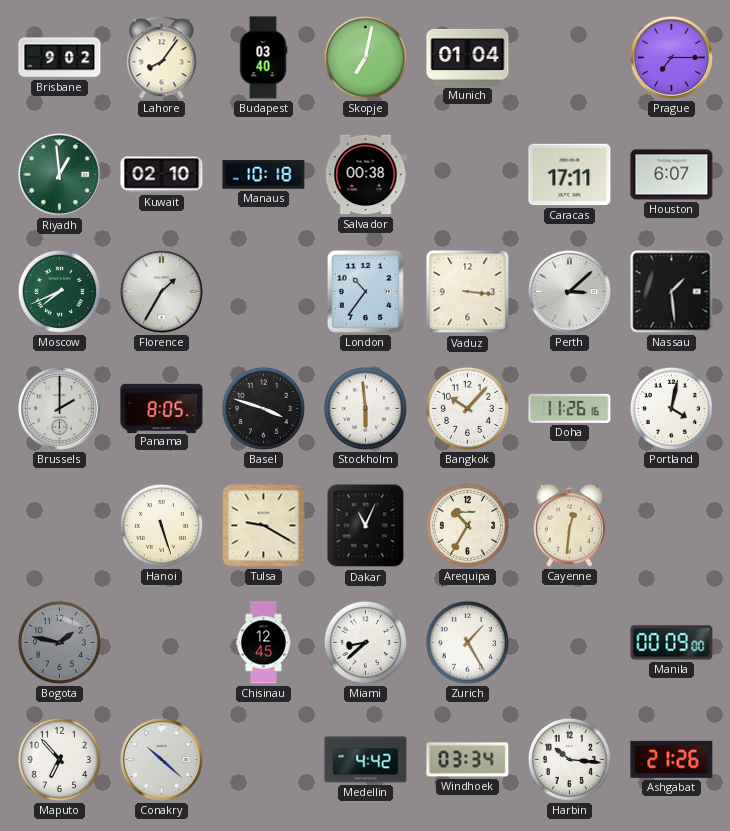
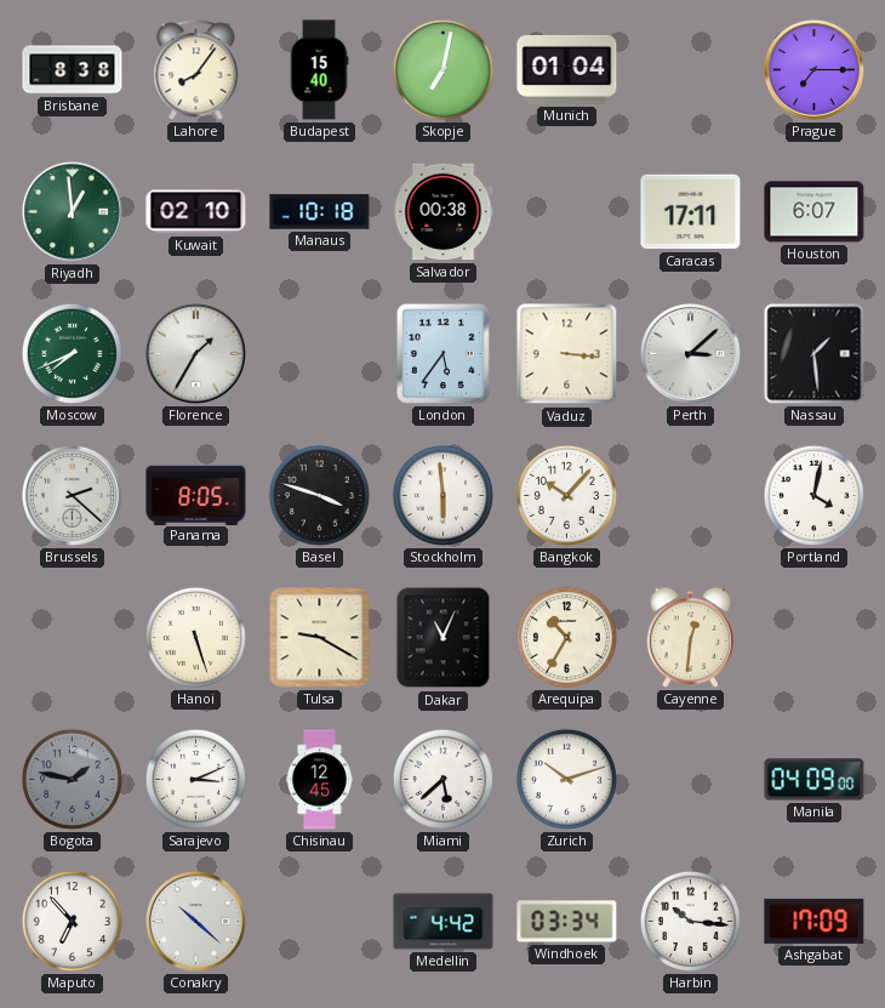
Brisbane: 9:02 -> 8:38
Budapest: 03:40 -> 15:40
London: 10:36 -> 5:36
Brussels: 2:00 -> 2:22
Doha: 11:26 -> none
Sarajevo: none -> 3:11
Miami: 8:38 -> 5:38
Zurich: 1:25 -> 10:12
Manila: 00:09 -> 04:09
Ashgabat: 21:26 -> 17:09
